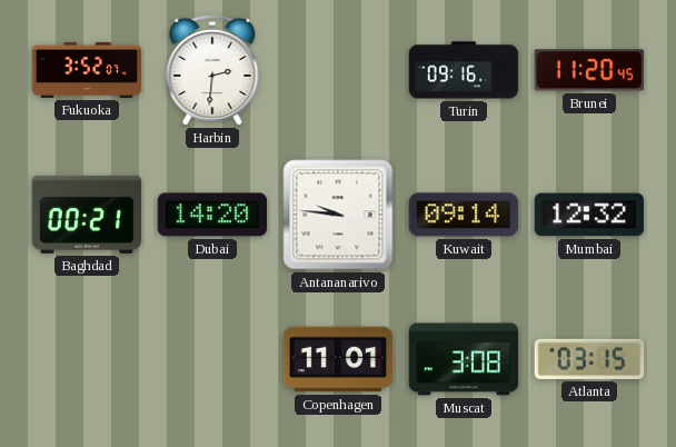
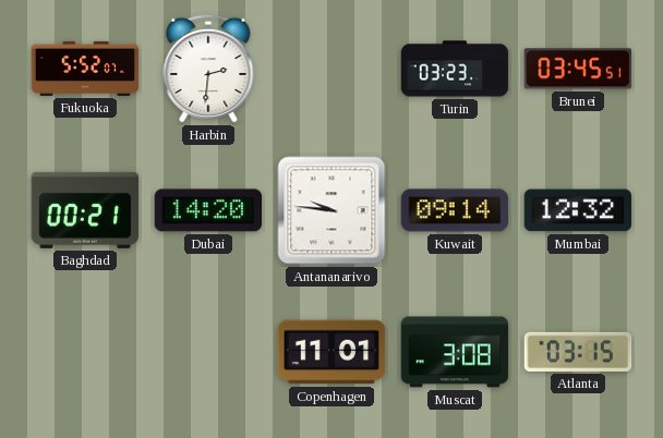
Fukuoka: 3:52 -> 5:52
Turin: 09:16 -> 03:23
Brunei: 11:20 -> 03:45
